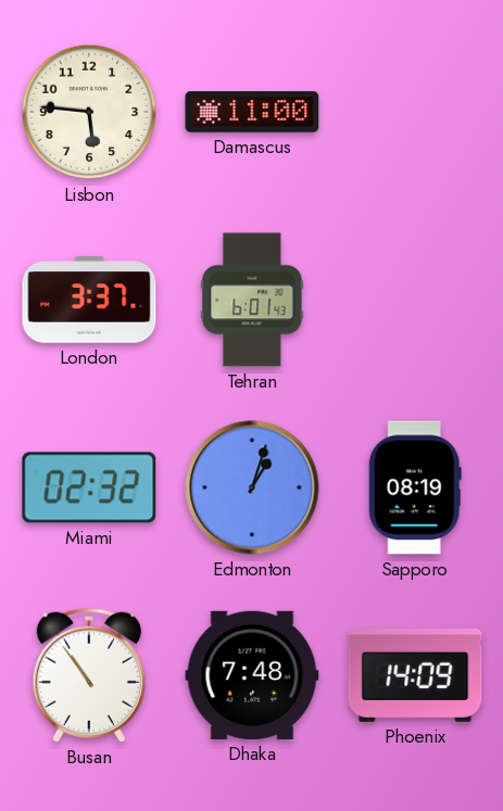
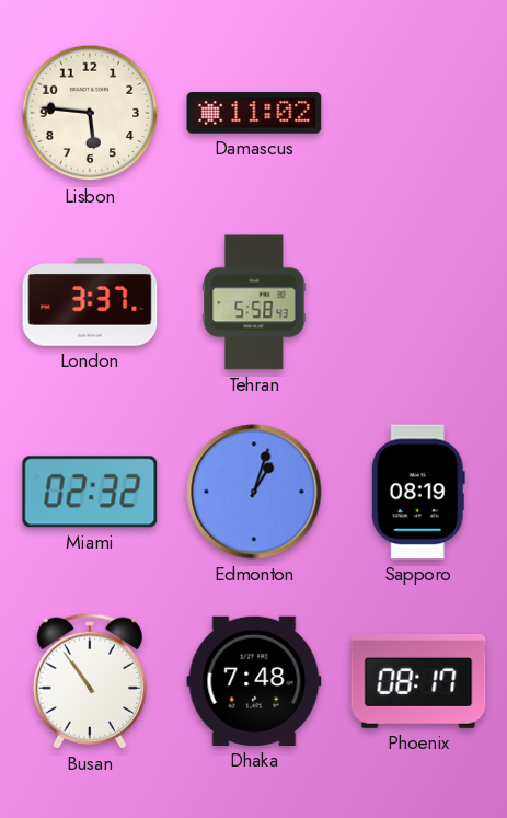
Damascus: 11:00 -> 11:02
Tehran: 6:01 -> 5:58
Phoenix: 14:09 -> 08:17
